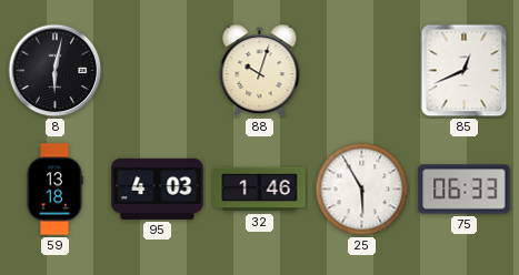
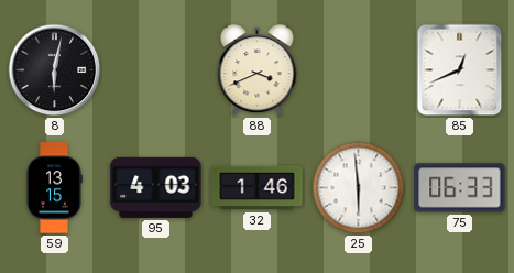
88: 10:03 -> 3:41
59: 13:18 -> 13:15
25: 5:55 -> 5:59
